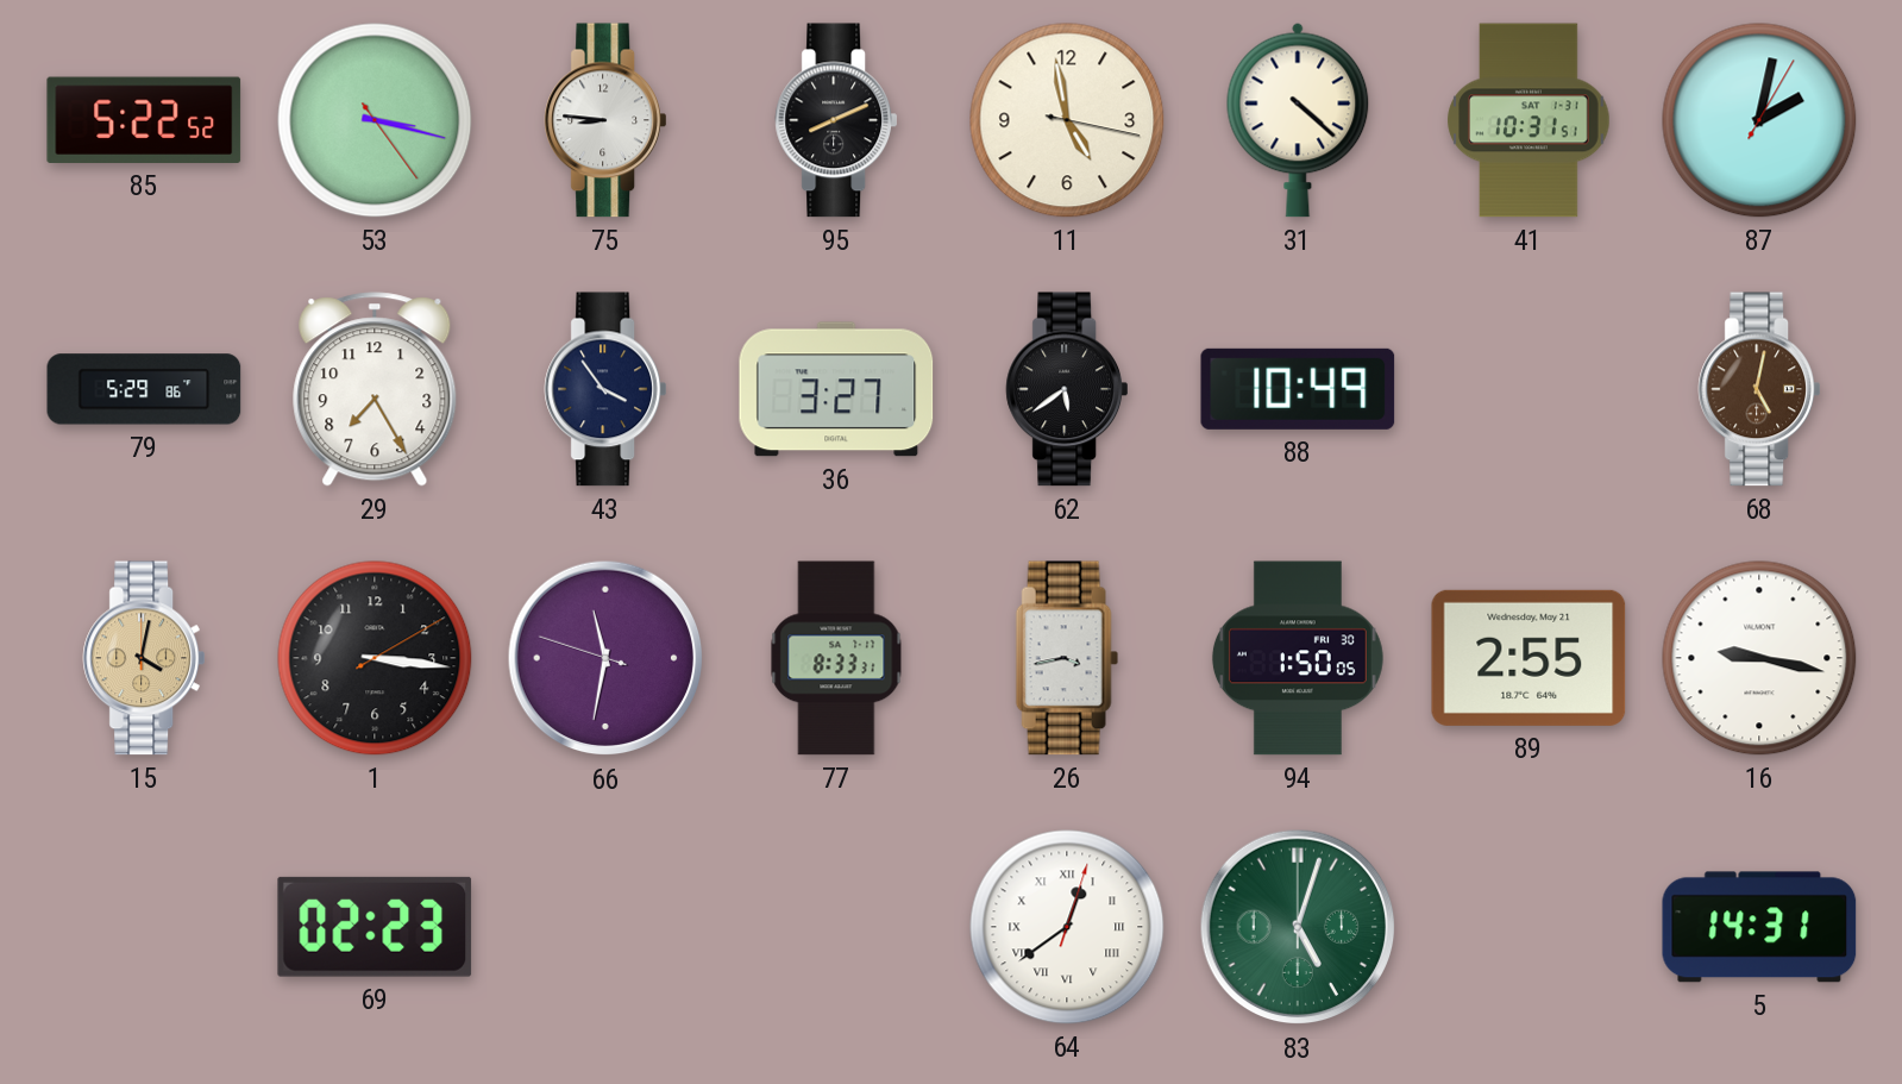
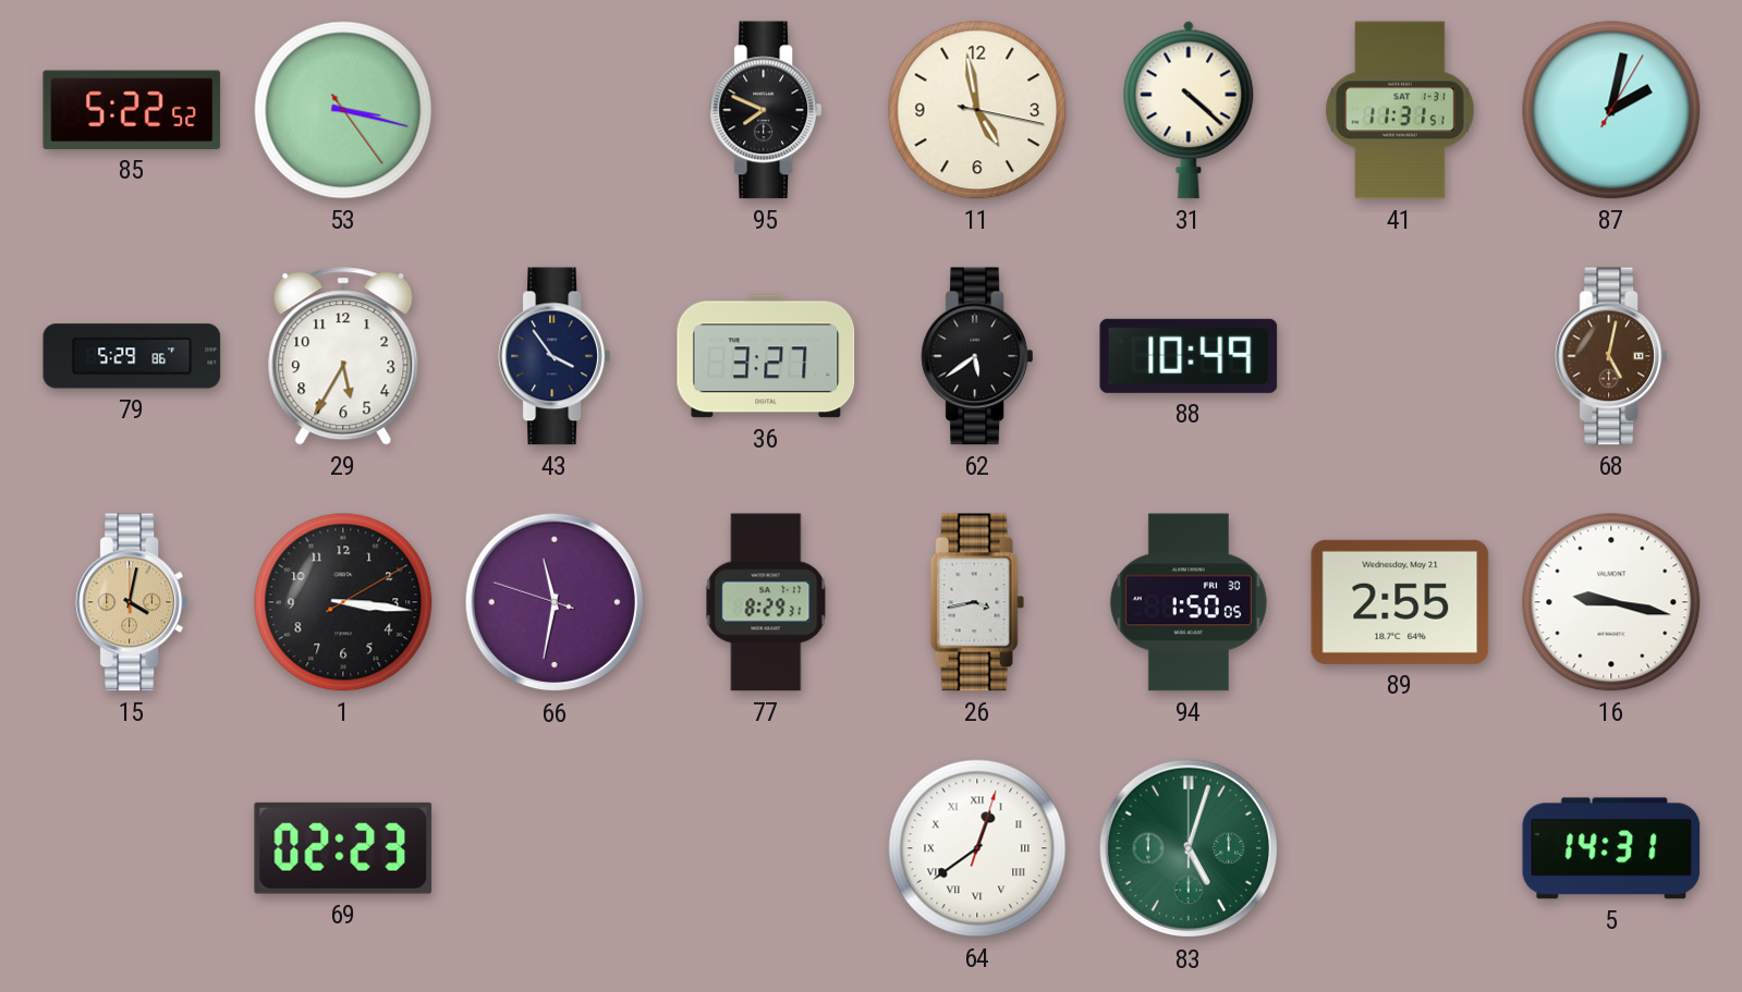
75: 8:46 -> none
95: 8:11 -> 7:49
41: 10:31 -> 11:31
29: 7:25 -> 5:35
77: 8:33 -> 8:29
